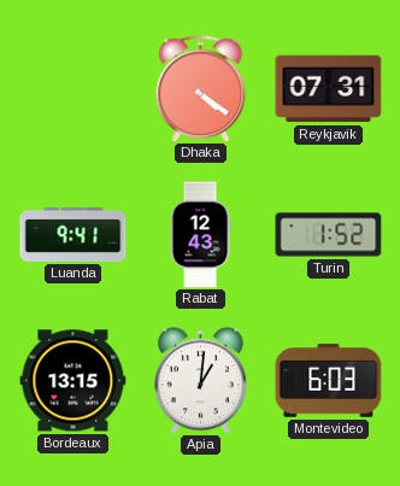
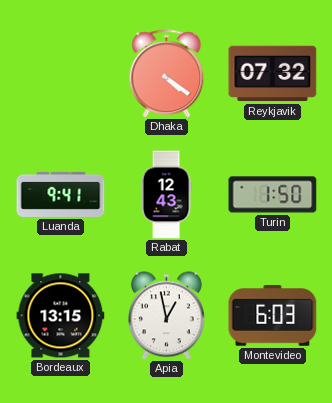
Reykjavik: 07:31 -> 07:32
Turin: 1:52 -> 1:50
Apia: 1:01 -> 12:58
